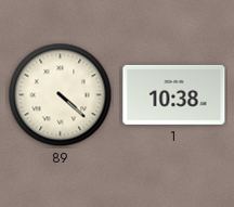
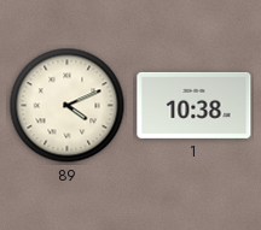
89: 4:22 -> 4:11
